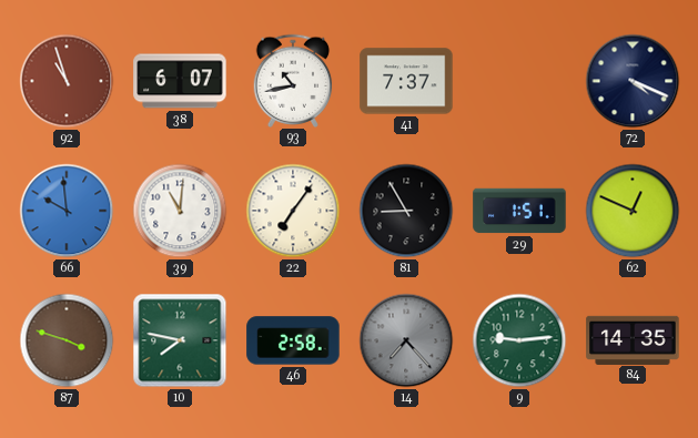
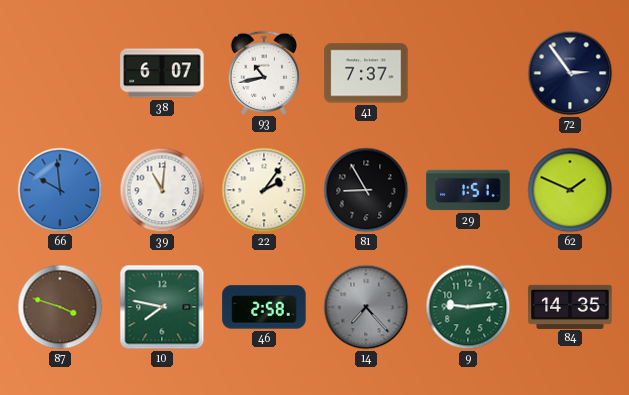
92: 10:57 -> none
72: 4:19 -> 2:54
22: 7:06 -> 2:06
62: 12:49 -> 1:49
